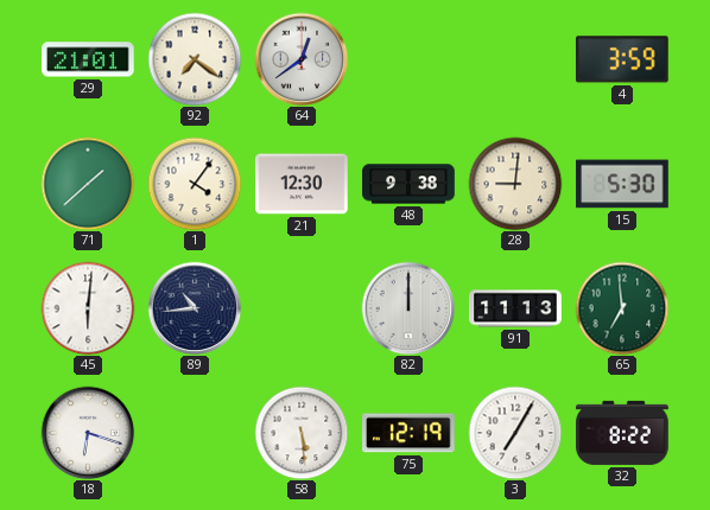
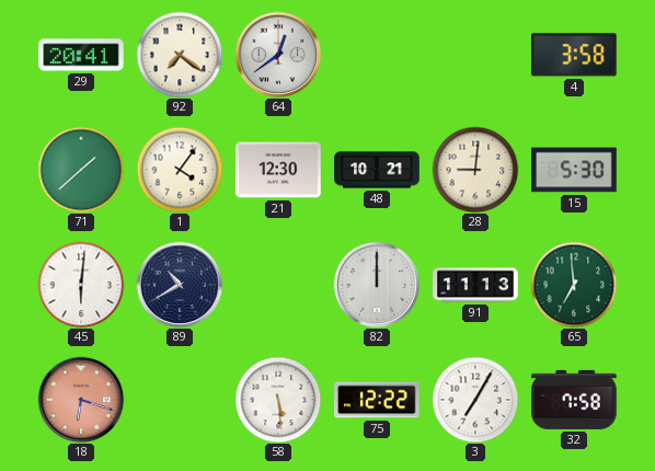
29: 21:01 -> 20:41
4: 3:59 -> 3:58
48: 9:38 -> 10:21
89: 10:44 -> 10:40
18 dial: white -> salmon
75: 12:19 -> 12:22
32: 8:22 -> 7:58
